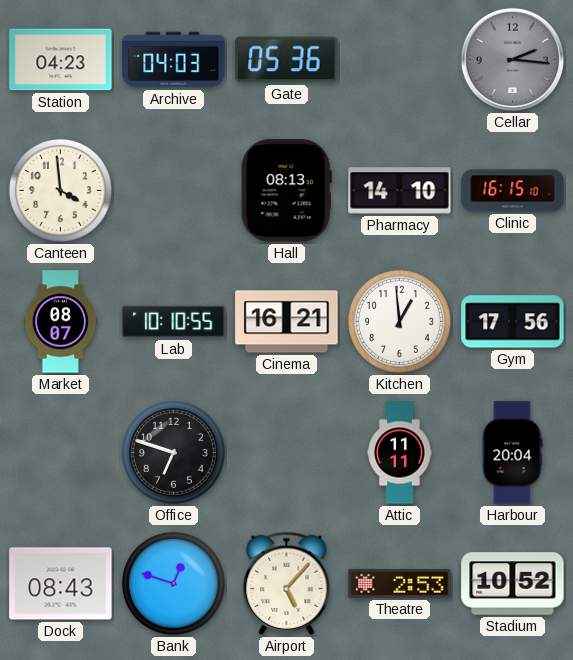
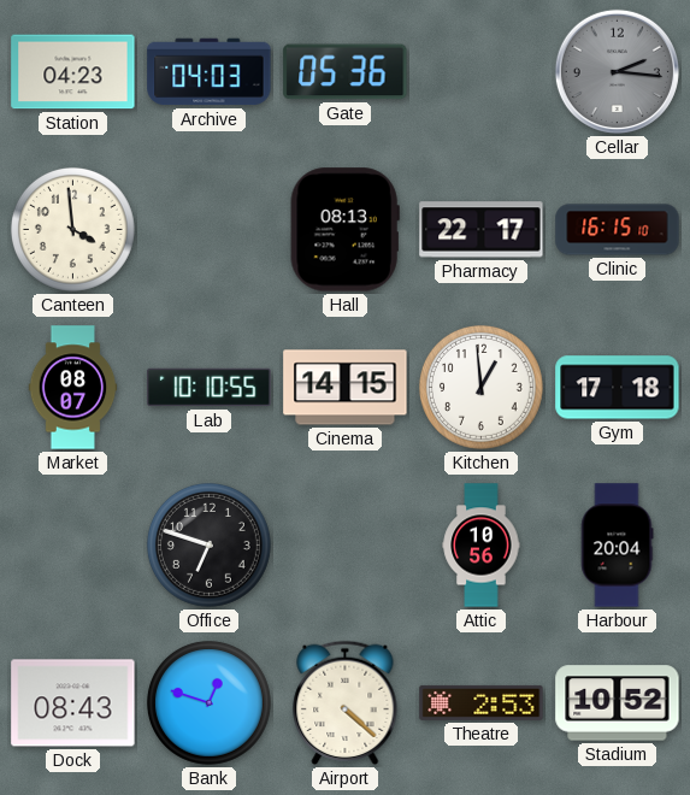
Pharmacy: 14:10 -> 22:17
Cinema: 16:21 -> 14:15
Gym: 17:56 -> 17:18
Attic: 11:11 -> 10:56
Airport: 5:07 -> 4:22
